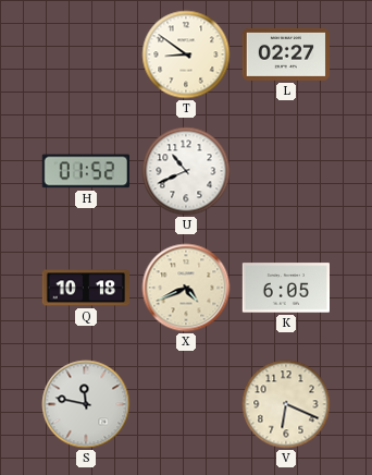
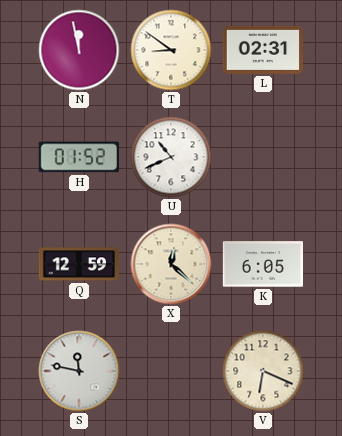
N: none -> 11:58
L: 02:27 -> 02:31
Q: 10:18 -> 12:59
X: 4:41 -> 12:22
